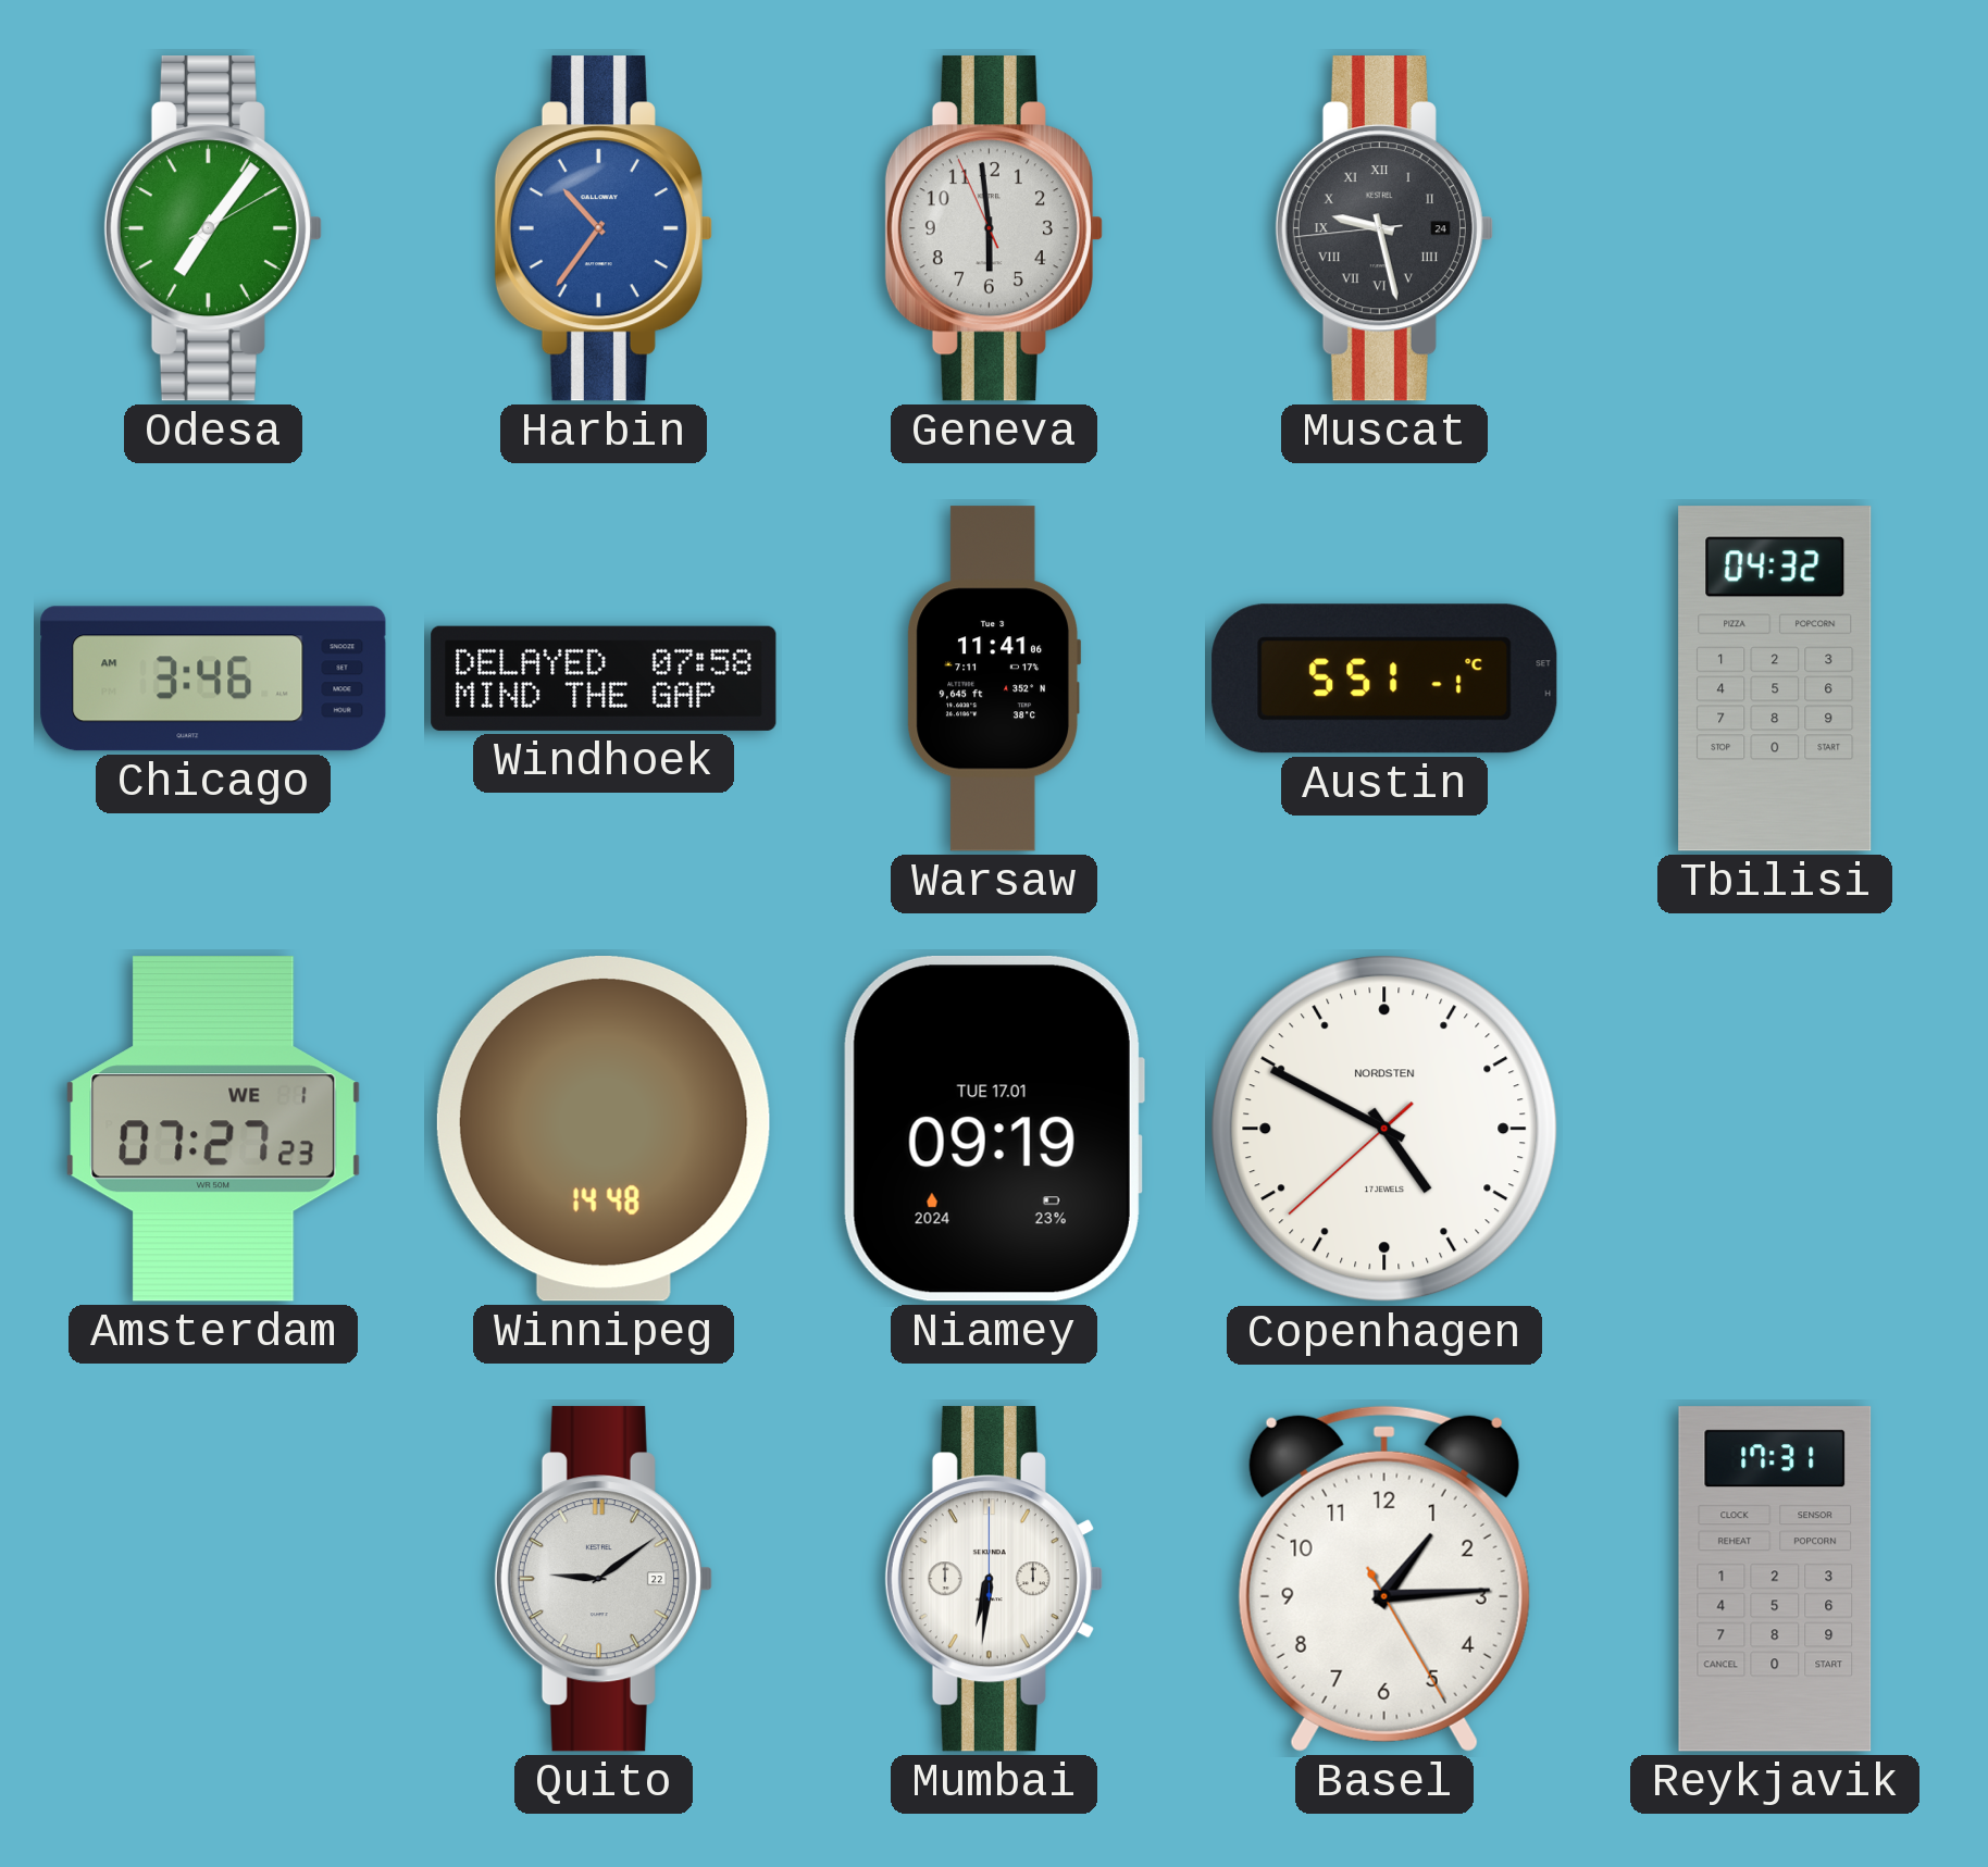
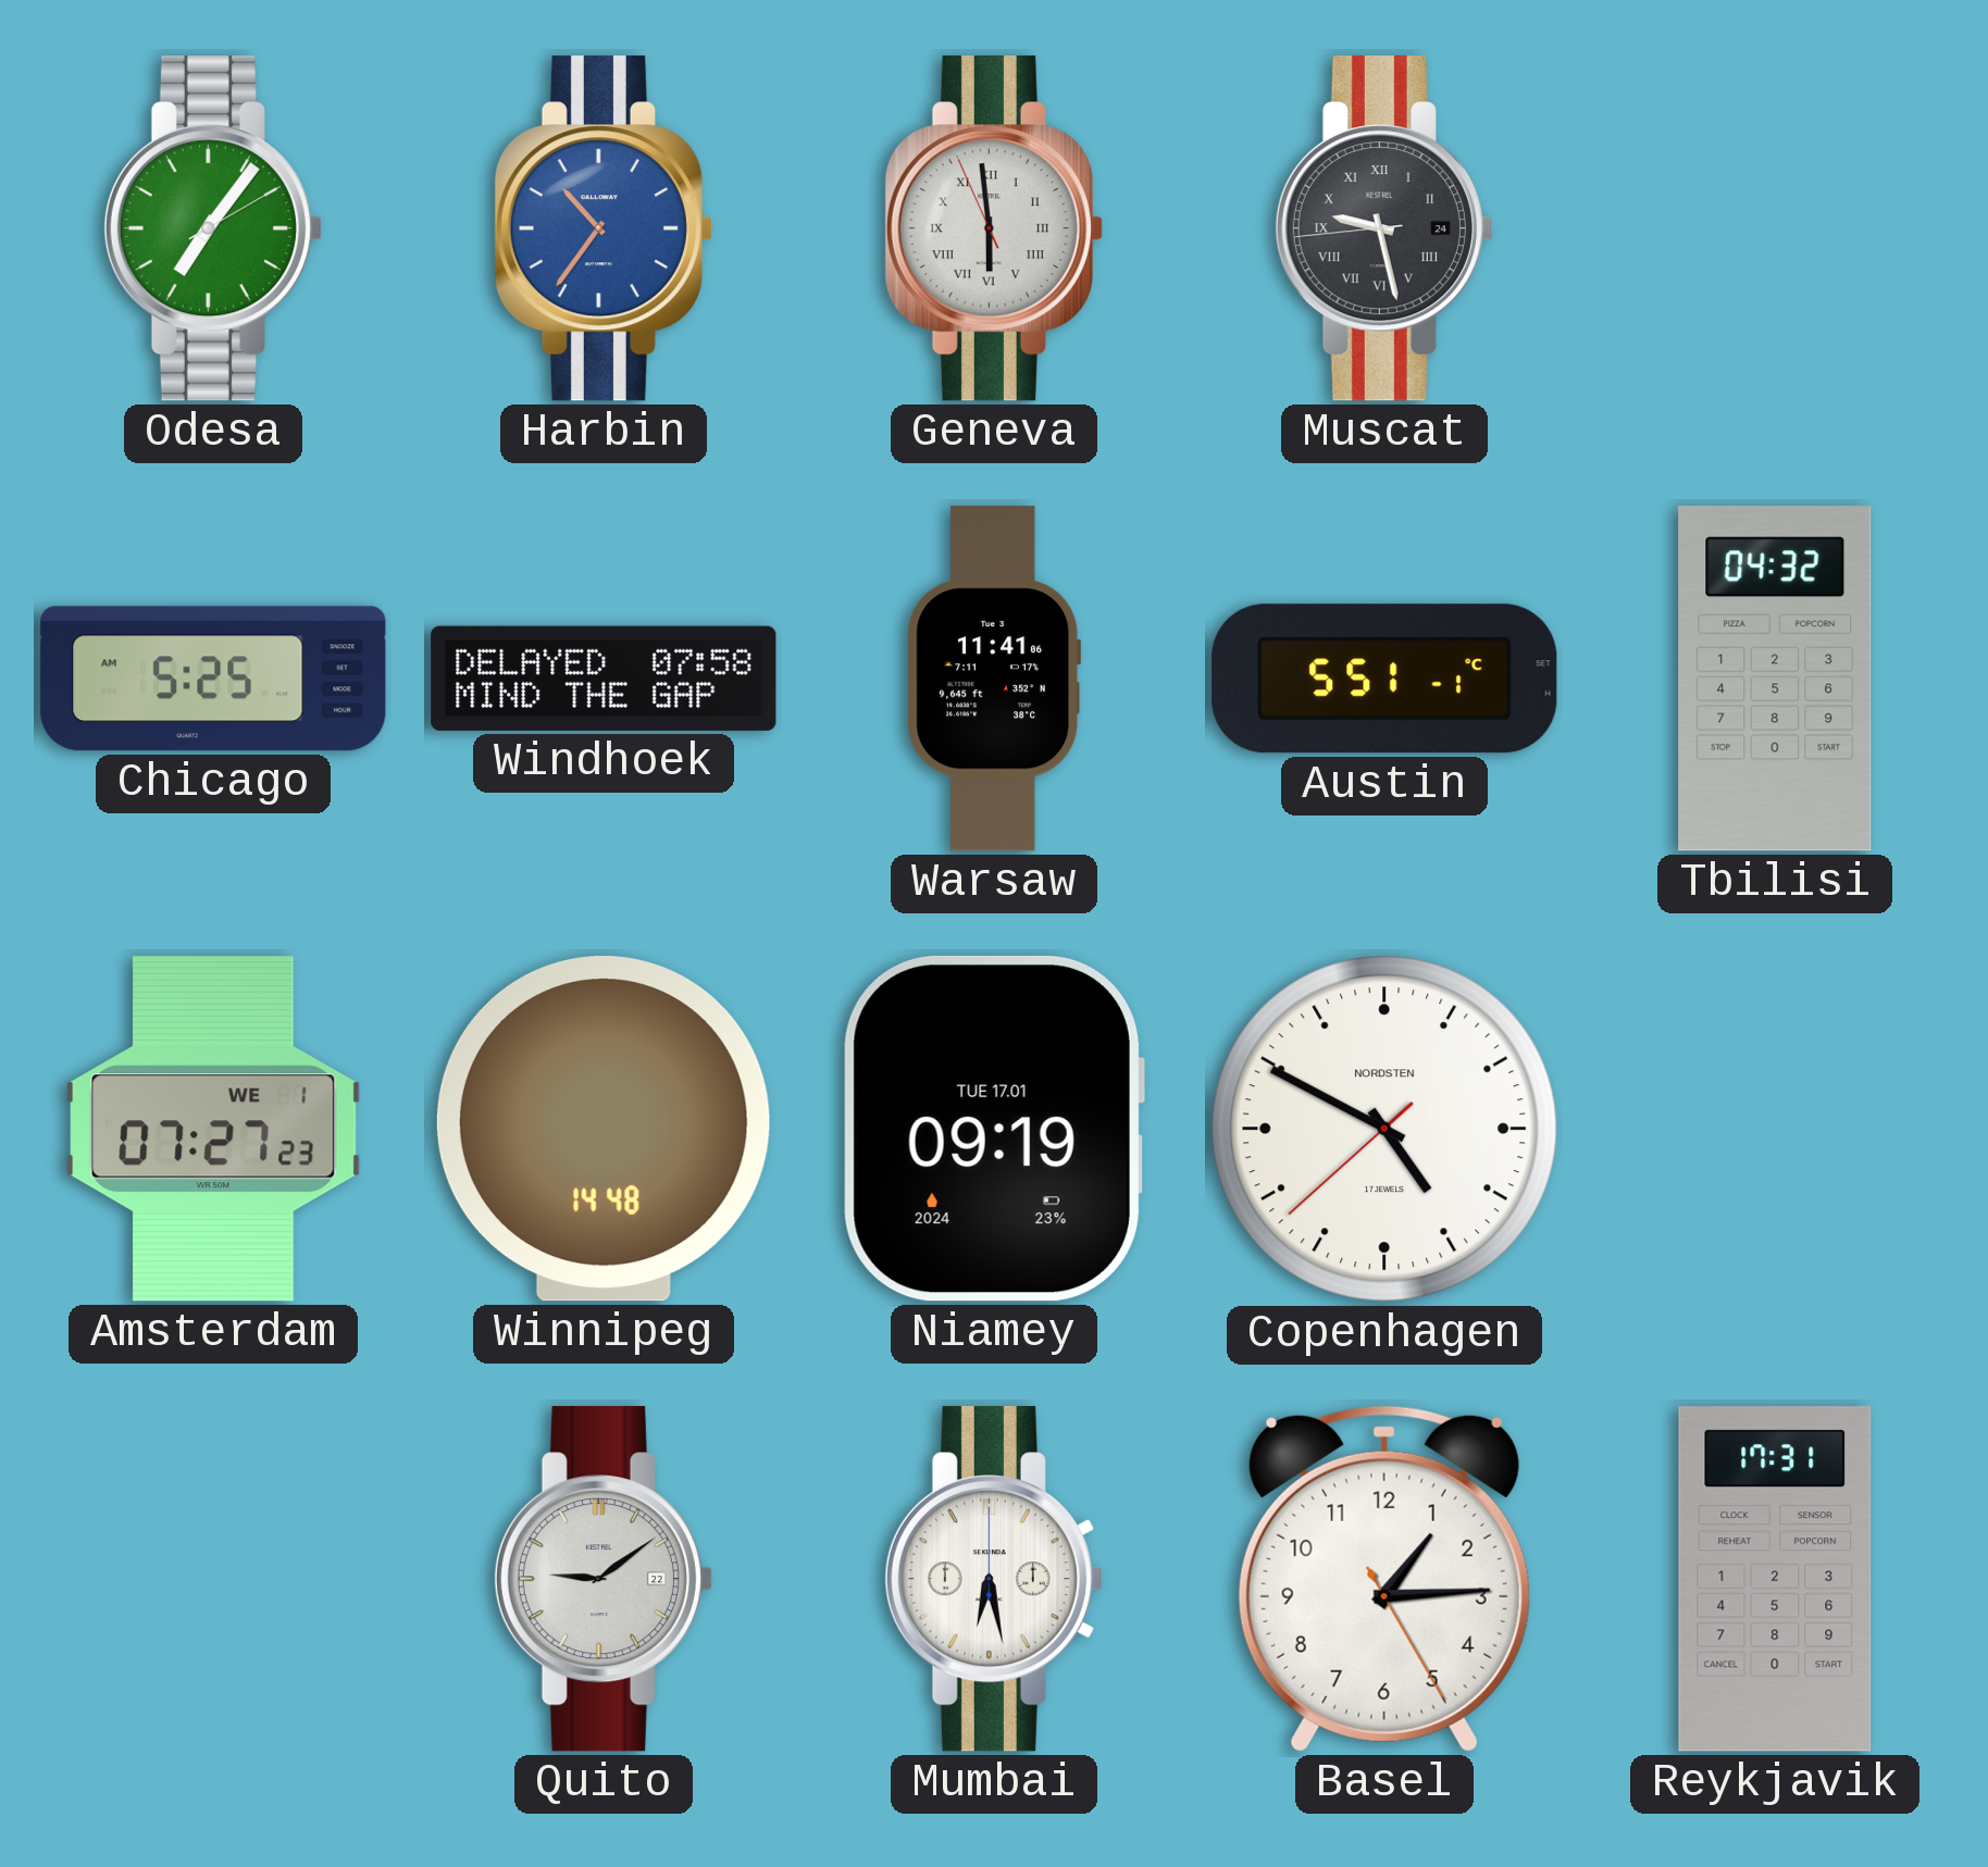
Geneva numerals: Arabic -> Roman
Chicago: 3:46 -> 5:25
Mumbai: 6:31 -> 6:28
